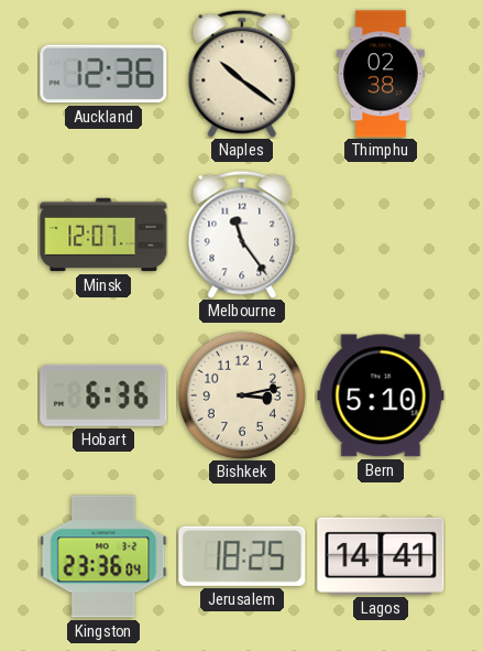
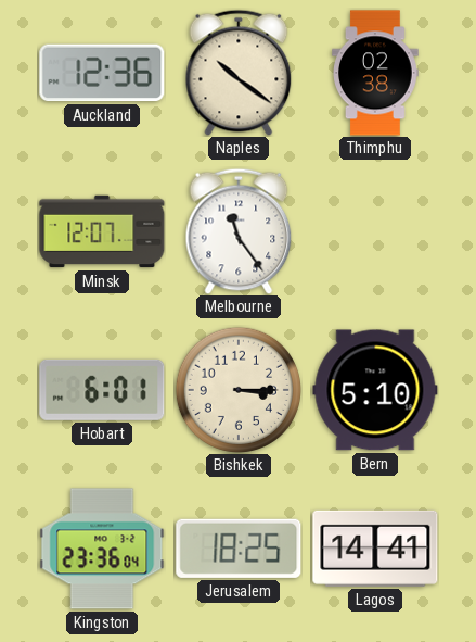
Hobart: 6:36 -> 6:01
Bishkek: 3:13 -> 3:15
